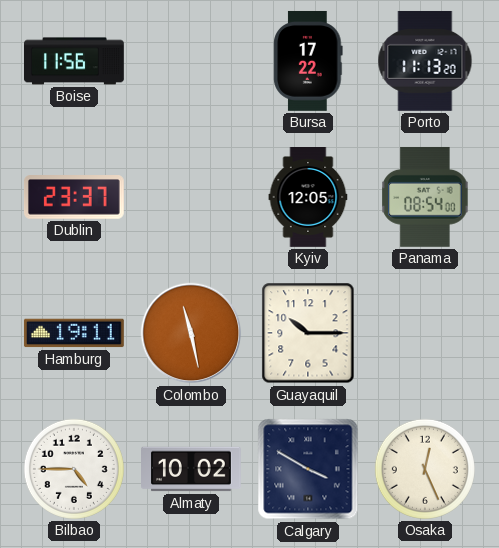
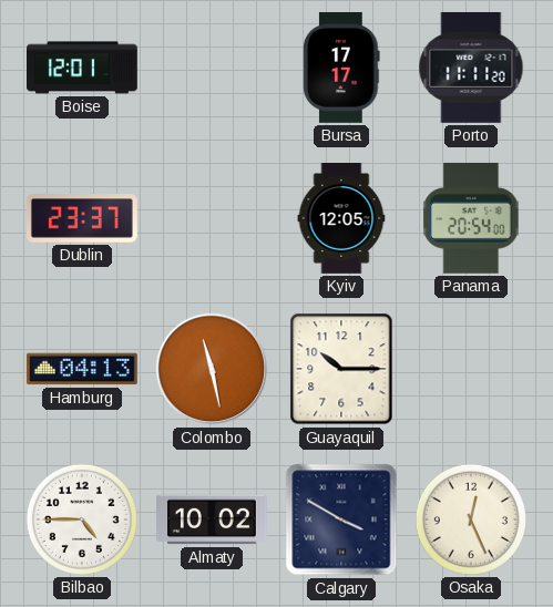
Boise: 11:56 -> 12:01
Bursa: 17:22 -> 17:17
Porto: 11:13 -> 11:11
Panama: 08:54 -> 20:54
Hamburg: 19:11 -> 04:13
